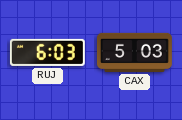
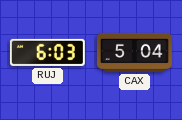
CAX: 5:03 -> 5:04
